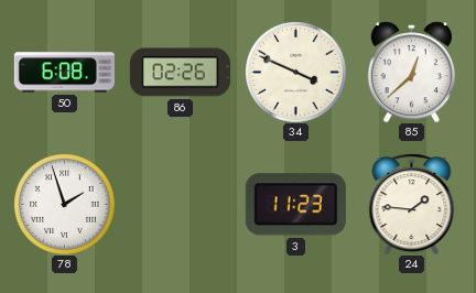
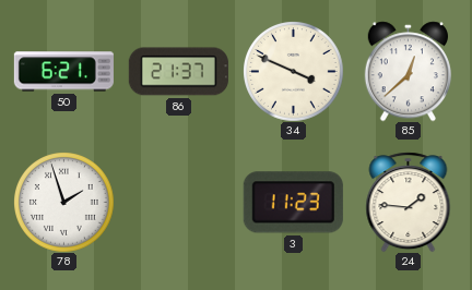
50: 6:08 -> 6:21
86: 02:26 -> 21:37
